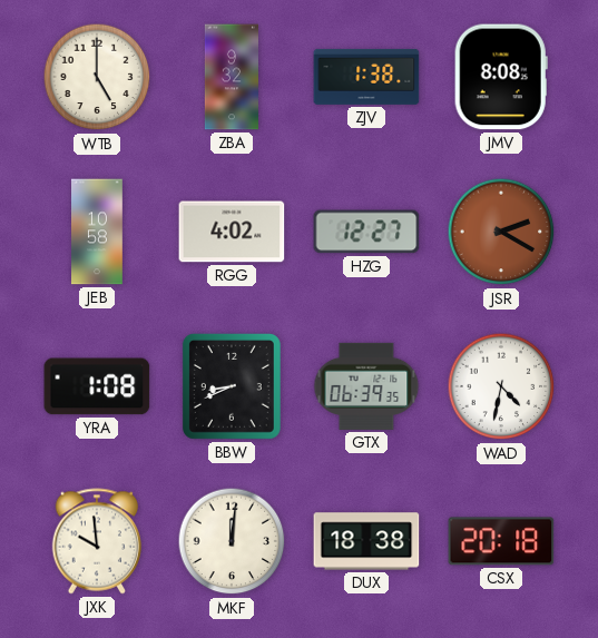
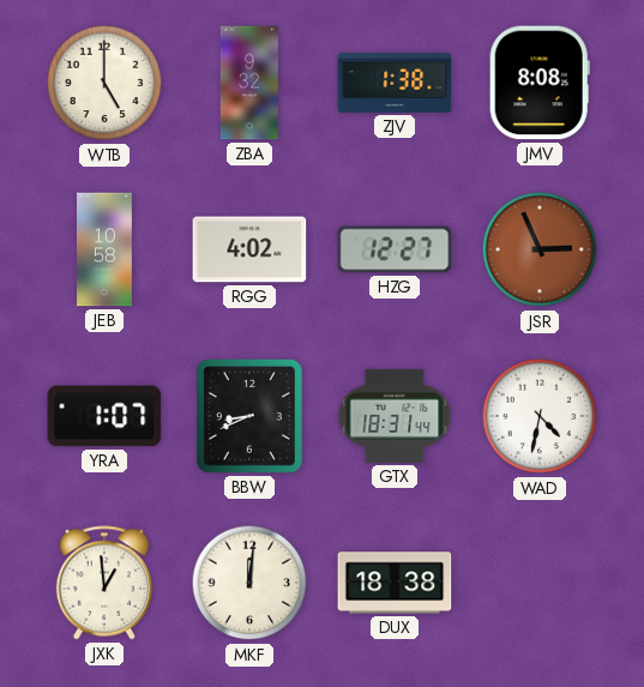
JSR: 2:20 -> 2:56
YRA: 1:08 -> 1:07
GTX: 06:39 -> 18:31
JXK: 9:59 -> 12:59
CSX: 20:18 -> none
